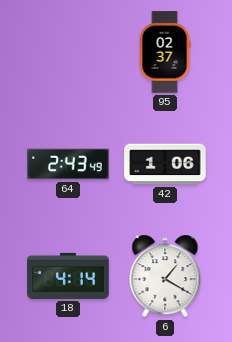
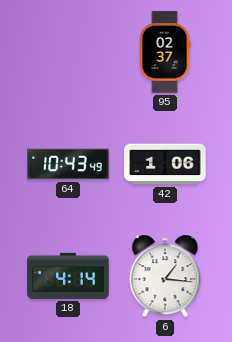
64: 2:43 -> 10:43
6: 1:20 -> 1:16
